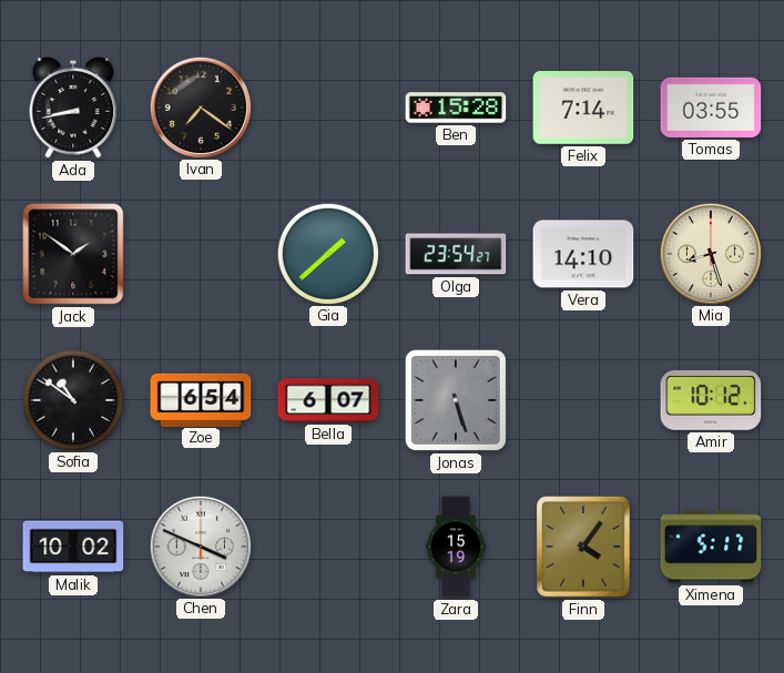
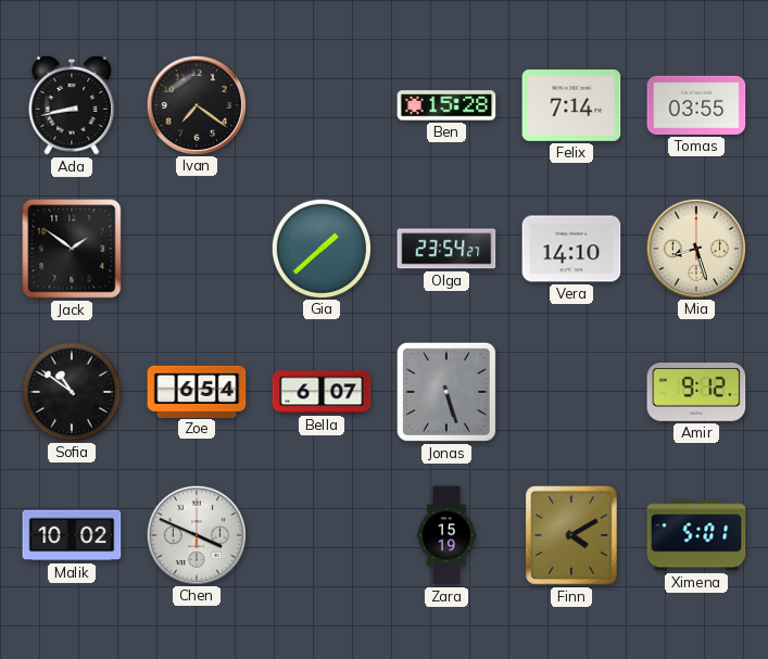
Amir: 10:12 -> 9:12
Finn: 4:06 -> 4:10
Ximena: 5:17 -> 5:01
